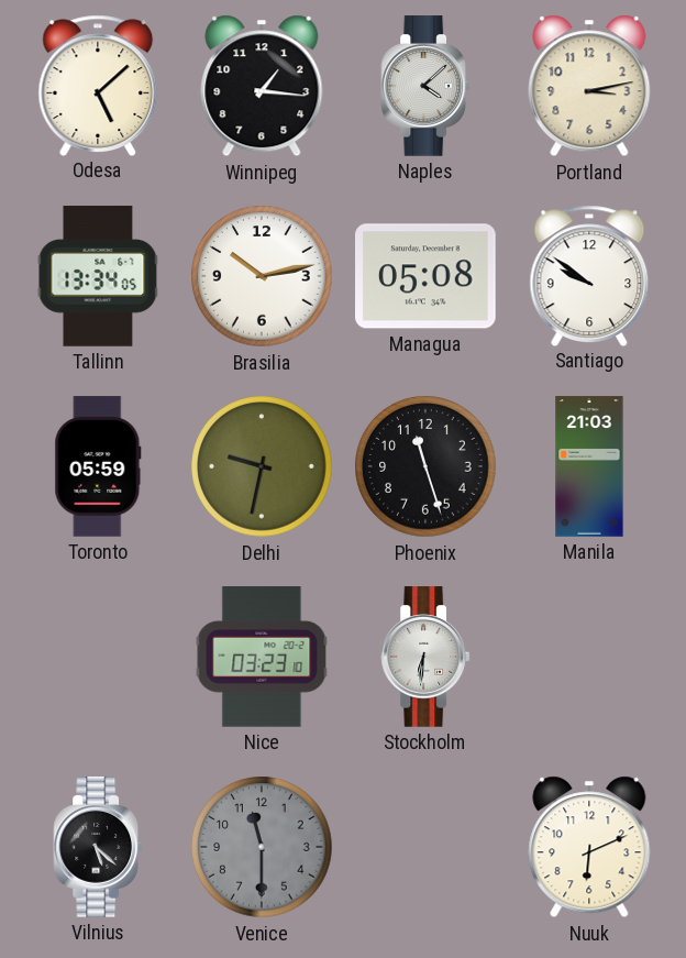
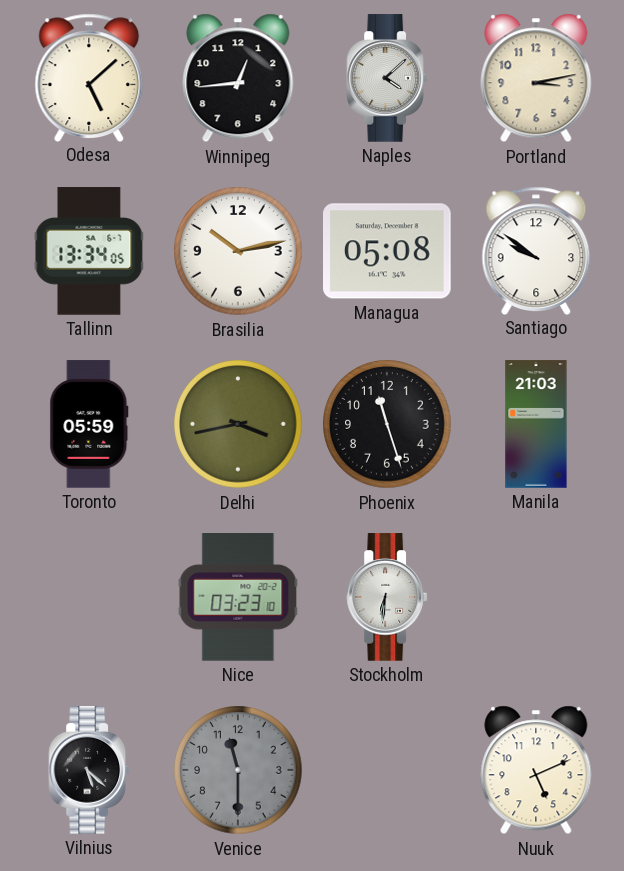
Winnipeg: 1:16 -> 12:44
Delhi: 9:32 -> 3:43
Nuuk: 6:11 -> 5:11
